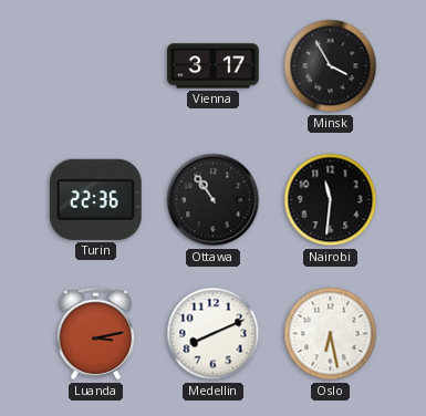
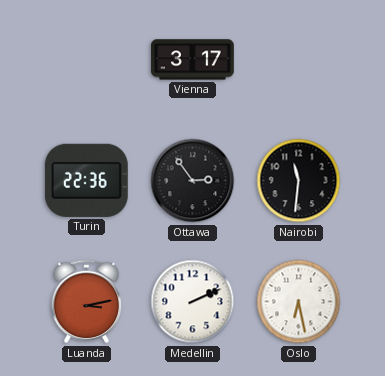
Minsk: 3:55 -> none
Ottawa: 10:54 -> 2:54
Medellin: 8:11 -> 2:11
